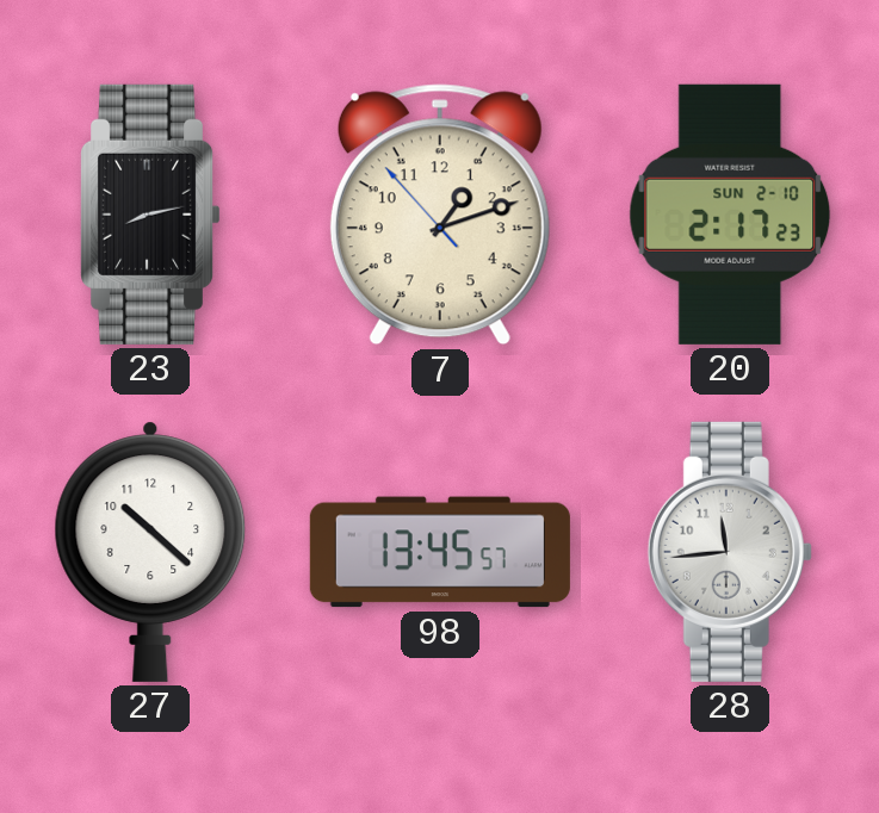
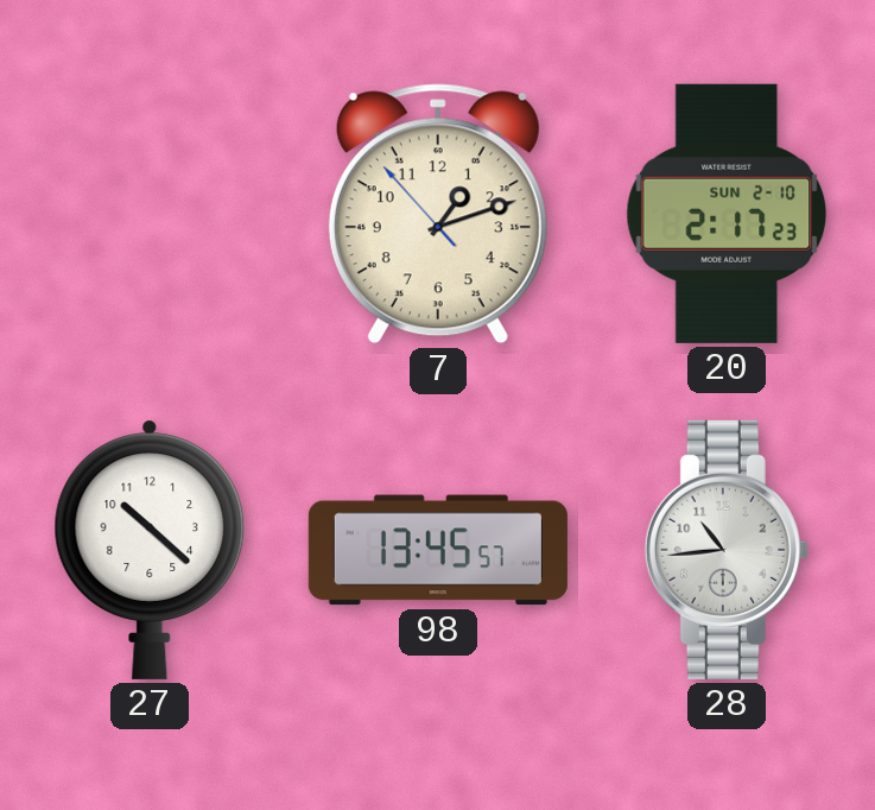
23: 8:13 -> none
28: 11:44 -> 10:44
